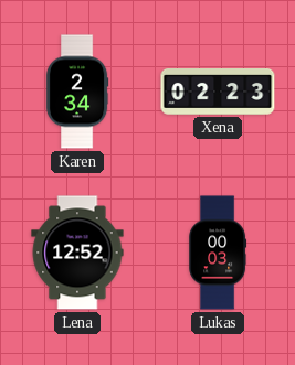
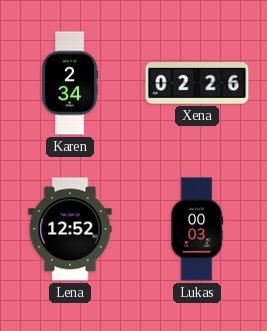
Xena: 02:23 -> 02:26
